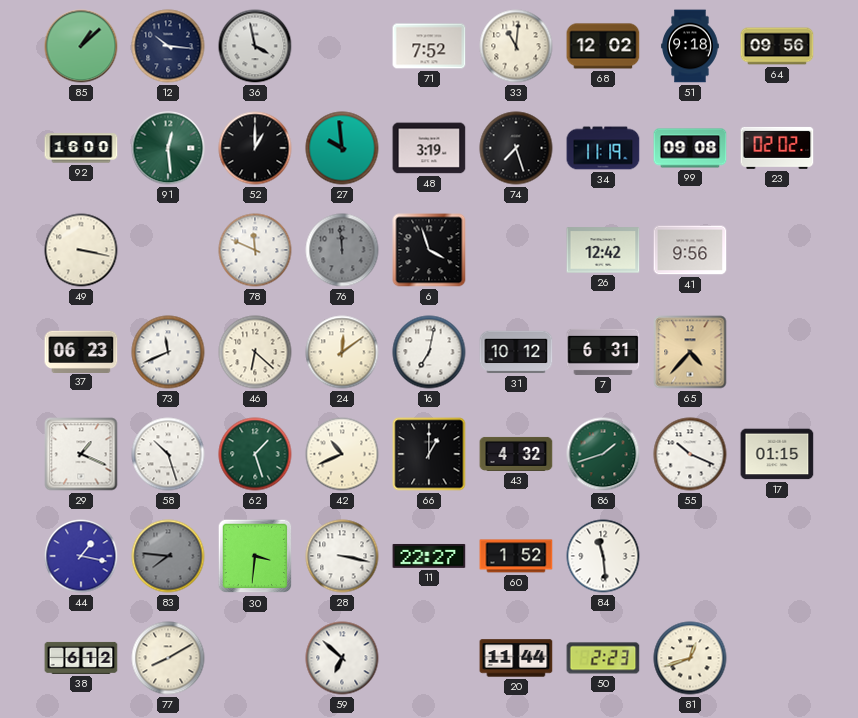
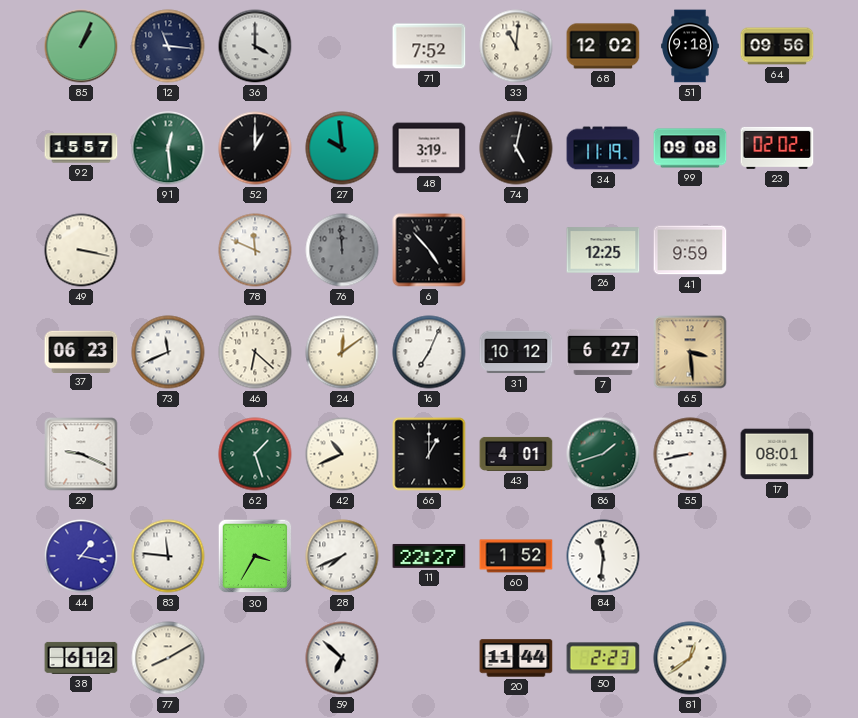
85: 1:08 -> 1:04
12: 10:16 -> 11:16
36: 3:58 -> 4:00
92: 16:00 -> 15:57
74: 7:27 -> 5:02
6: 3:57 -> 4:53
26: 12:42 -> 12:25
41: 9:56 -> 9:59
16: 7:02 -> 7:04
7: 6:31 -> 6:27
65: 4:37 -> 3:29
29: 1:19 -> 9:19
58: 10:27 -> none
43: 4:32 -> 4:01
55: 10:19 -> 8:43
17: 01:15 -> 08:01
83: 7:46 -> 11:46
83 dial: grey -> white
30: 3:31 -> 3:35
28: 3:17 -> 7:41
84: 11:29 -> 11:31
81: 12:42 -> 12:39
